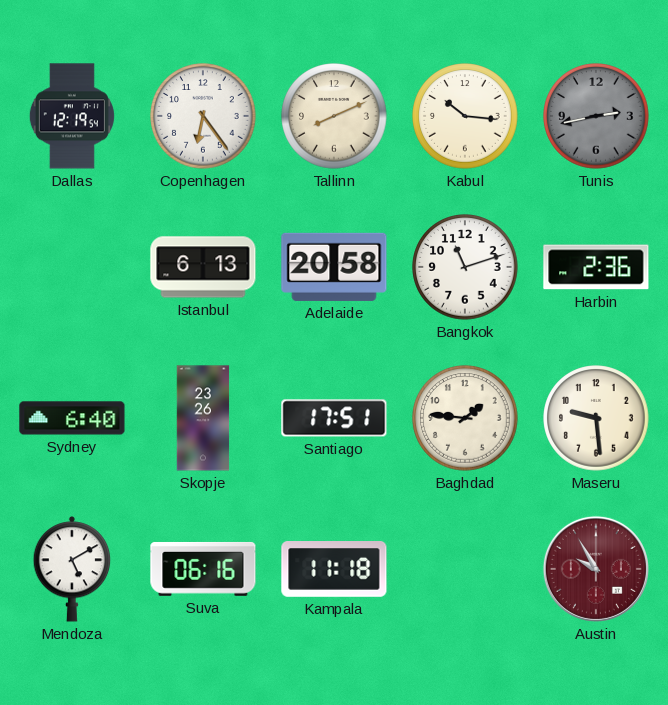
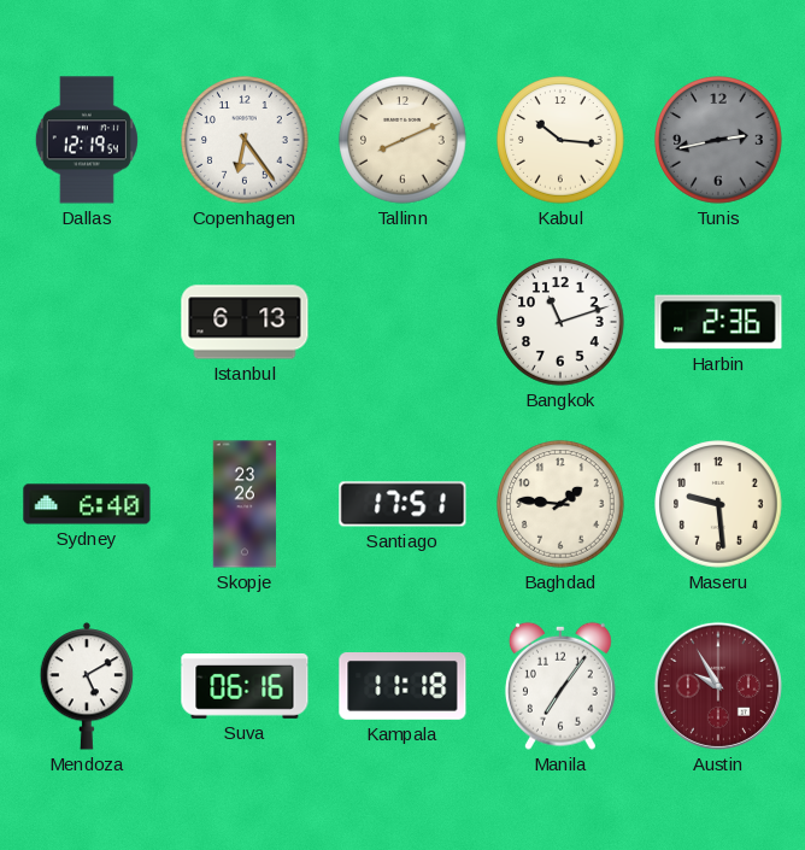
Adelaide: 20:58 -> none
Manila: none -> 7:06
